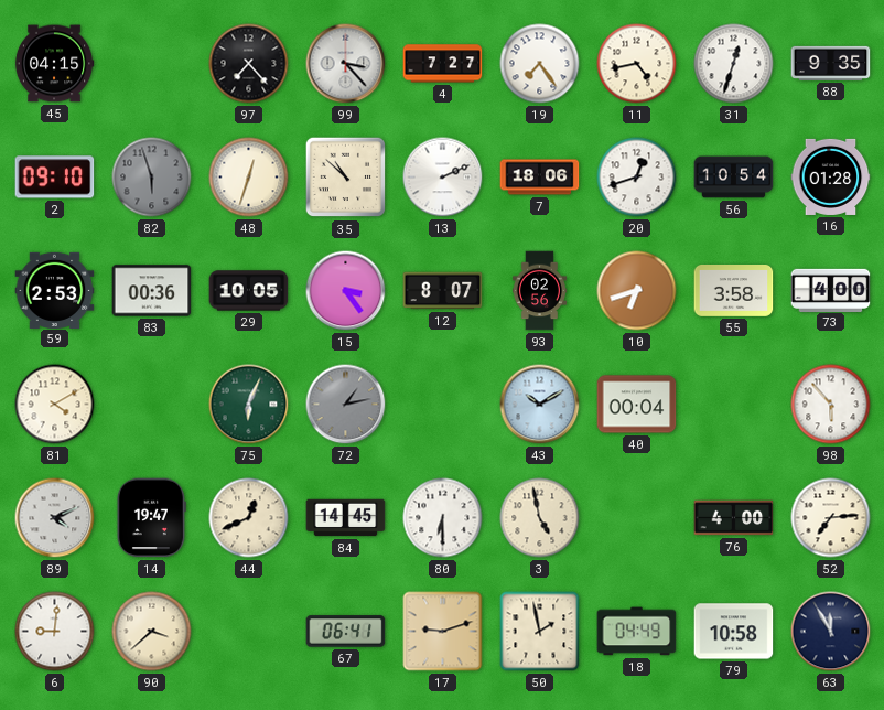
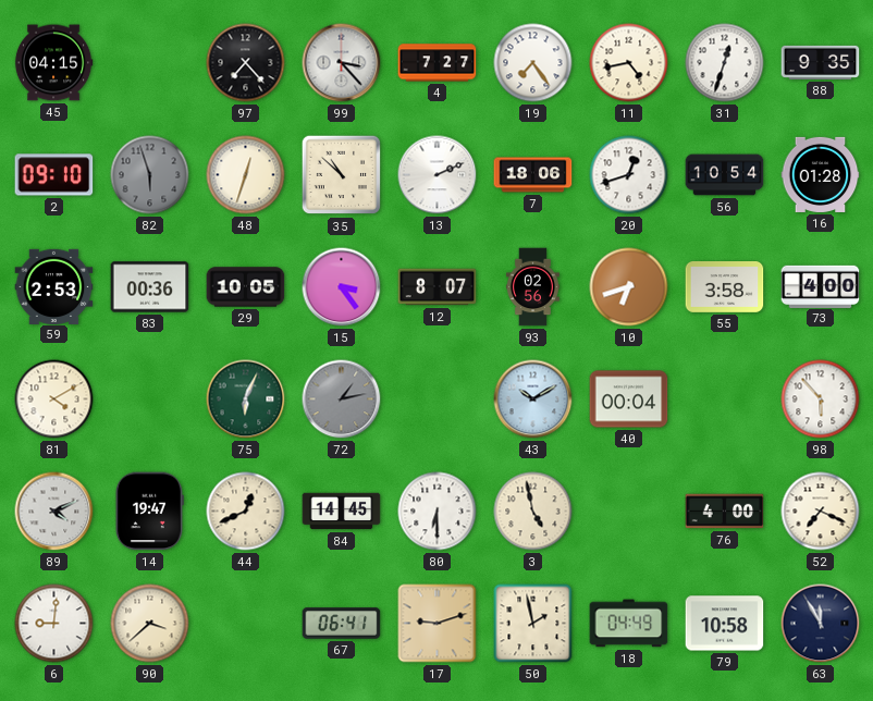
52: 7:14 -> 7:19
